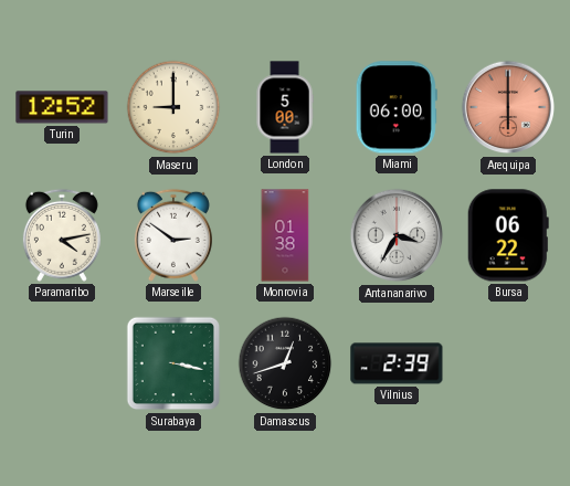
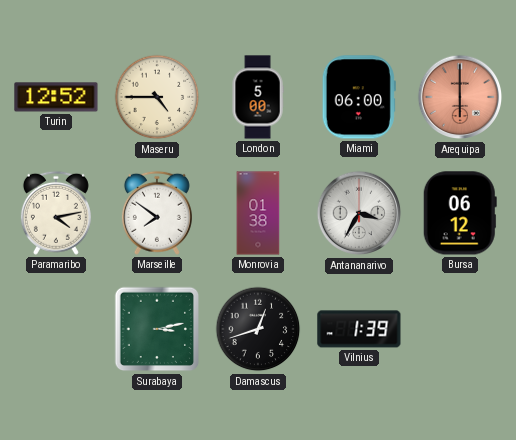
Maseru: 9:00 -> 4:45
Marseille: 2:51 -> 7:51
Bursa: 06:22 -> 06:12
Surabaya: 3:17 -> 3:13
Vilnius: 2:39 -> 1:39
